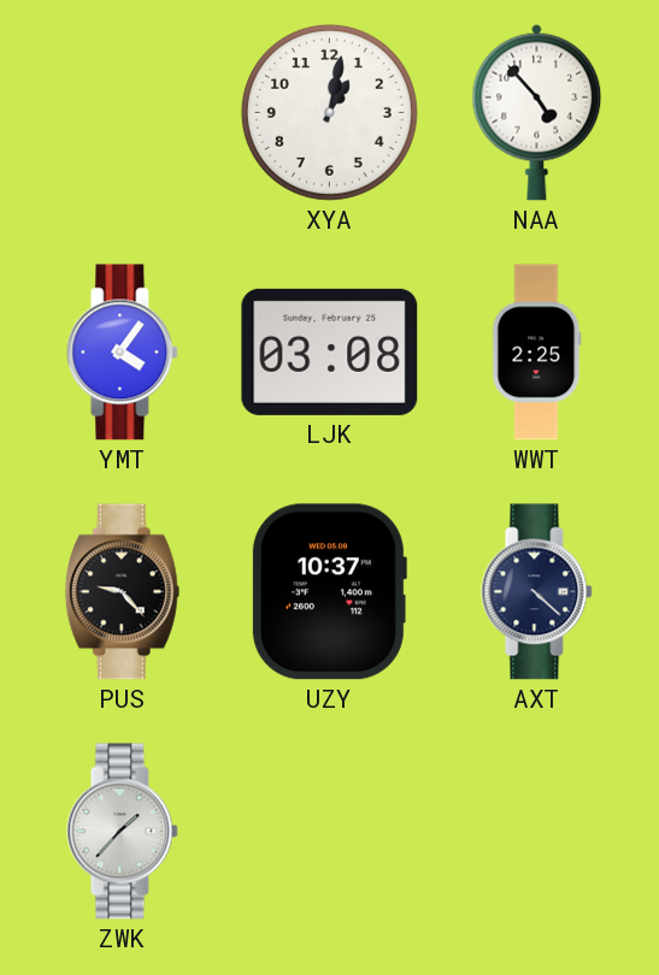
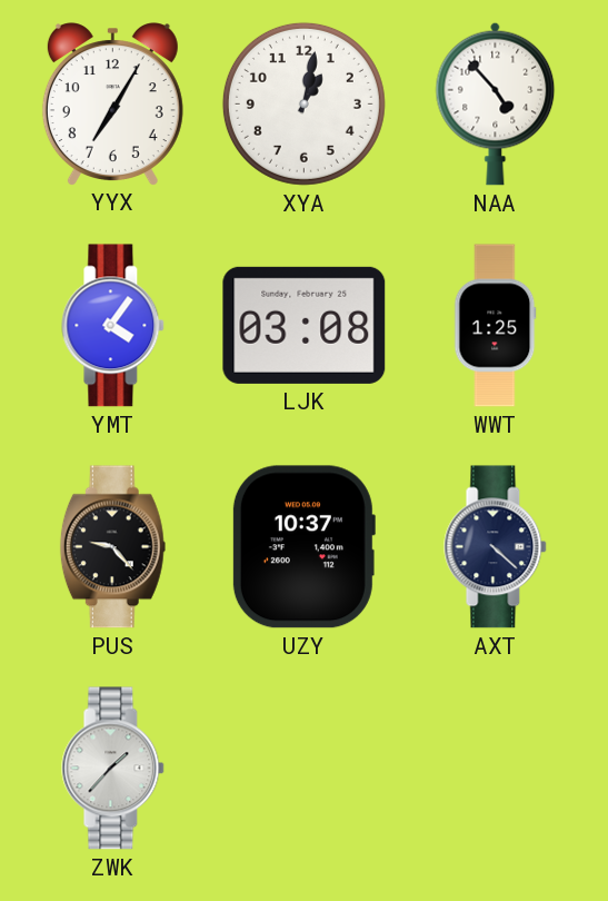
YYX: none -> 7:05
WWT: 2:25 -> 1:25
